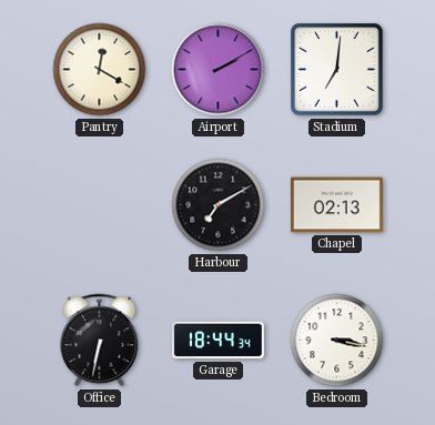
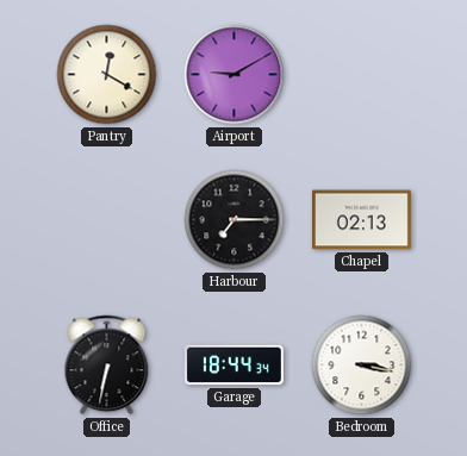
Airport: 2:10 -> 9:10
Stadium: 7:01 -> none
Harbour: 7:10 -> 7:15
